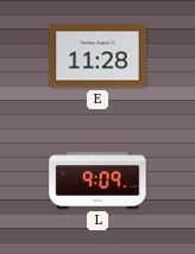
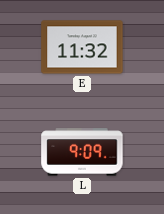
E: 11:28 -> 11:32
